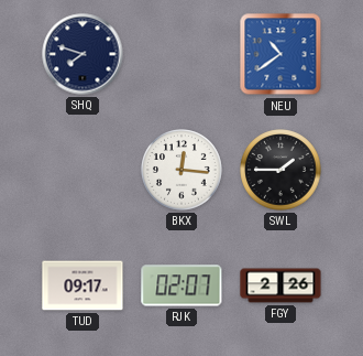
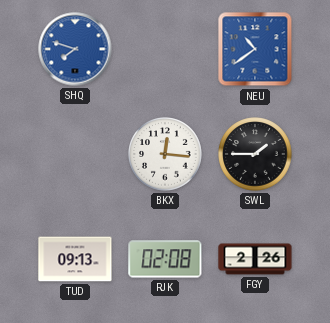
SHQ dial: navy -> blue
TUD: 09:17 -> 09:13
RJK: 02:07 -> 02:08
